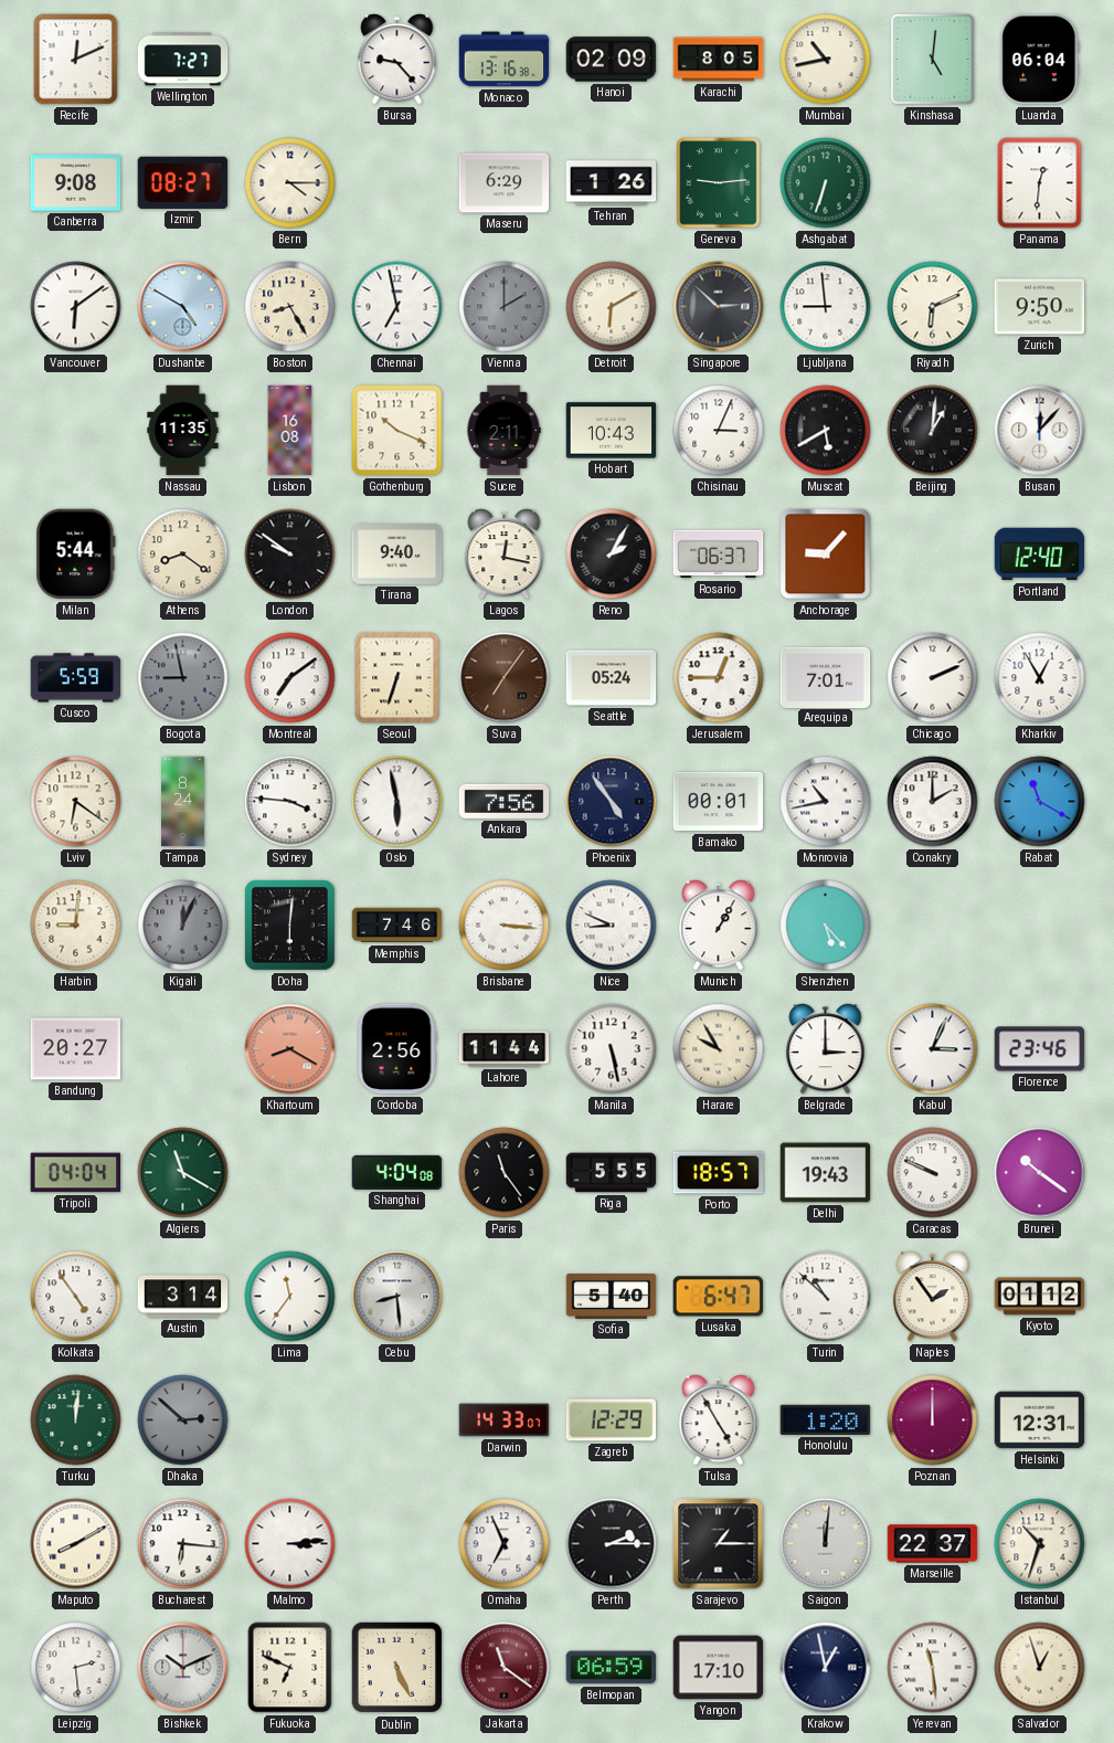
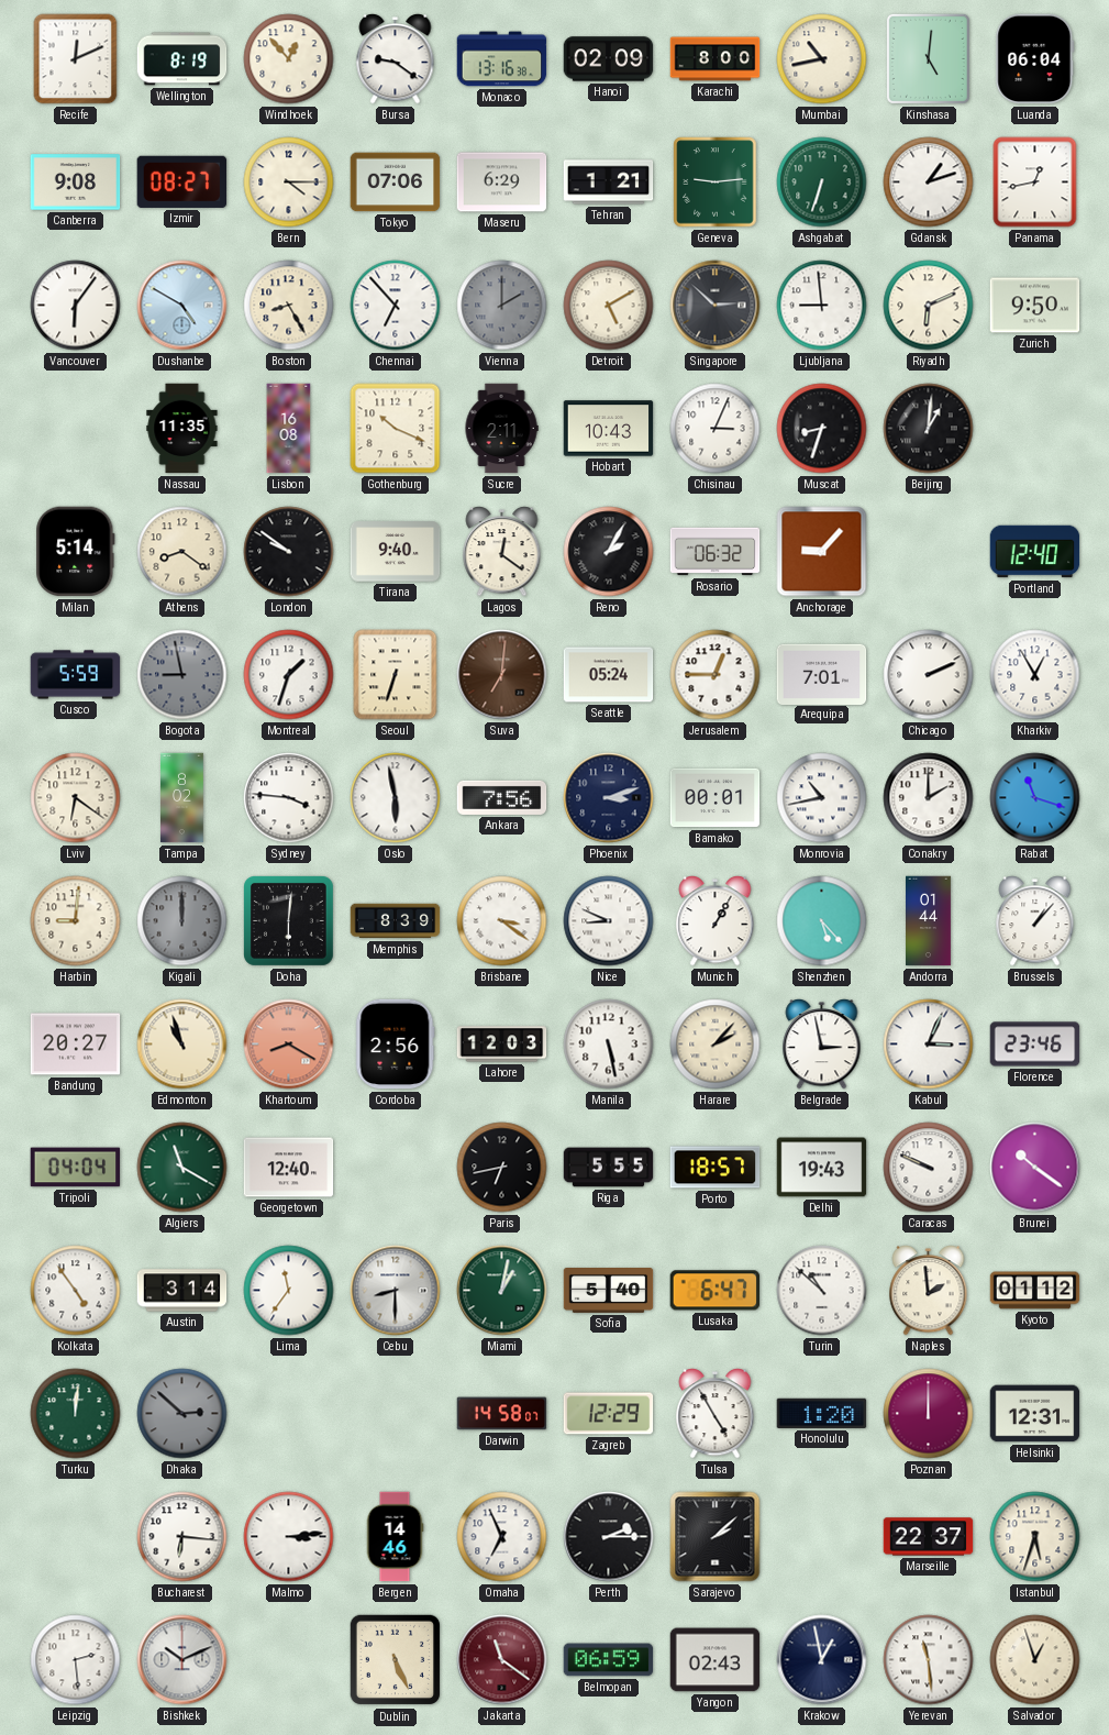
Wellington: 7:27 -> 8:19
Windhoek: none -> 12:53
Bursa: 9:23 -> 9:21
Karachi: 8:05 -> 8:00
Tokyo: none -> 07:06
Tehran: 1:26 -> 1:21
Gdansk: none -> 1:12
Panama: 12:31 -> 12:43
Vancouver: 6:09 -> 6:06
Chennai: 6:58 -> 6:53
Detroit: 6:10 -> 5:10
Muscat: 5:40 -> 8:33
Busan: 12:07 -> none
Milan: 5:44 -> 5:14
Lagos: 12:17 -> 12:21
Rosario: 06:37 -> 06:32
Montreal: 7:09 -> 1:33
Suva: 7:06 -> 7:01
Tampa: 8:24 -> 8:02
Phoenix: 4:54 -> 3:12
Rabat: 11:20 -> 11:18
Kigali: 12:04 -> 12:00
Memphis: 7:46 -> 8:39
Brisbane: 3:16 -> 3:21
Andorra: none -> 01:44
Brussels: none -> 1:07
Edmonton: none -> 10:57
Lahore: 11:44 -> 12:03
Harare: 9:55 -> 2:07
Belgrade: 3:00 -> 2:58
Georgetown: none -> 12:40
Shanghai: 4:04 -> none
Paris: 11:24 -> 6:43
Cebu: 8:29 -> 8:30
Miami: none -> 1:02
Naples: 1:54 -> 1:59
Darwin: 14:33 -> 14:58
Maputo: 8:10 -> none
Bergen: none -> 14:46
Sarajevo: 1:15 -> 2:08
Saigon: 12:01 -> none
Istanbul: 10:33 -> 5:33
Fukuoka: 6:49 -> none
Yangon: 17:10 -> 02:43
